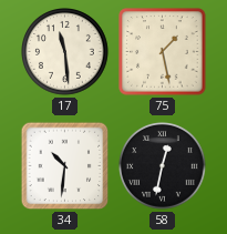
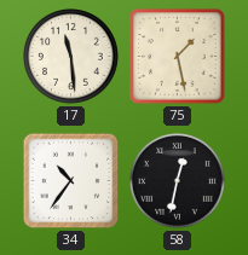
34: 10:31 -> 10:36
